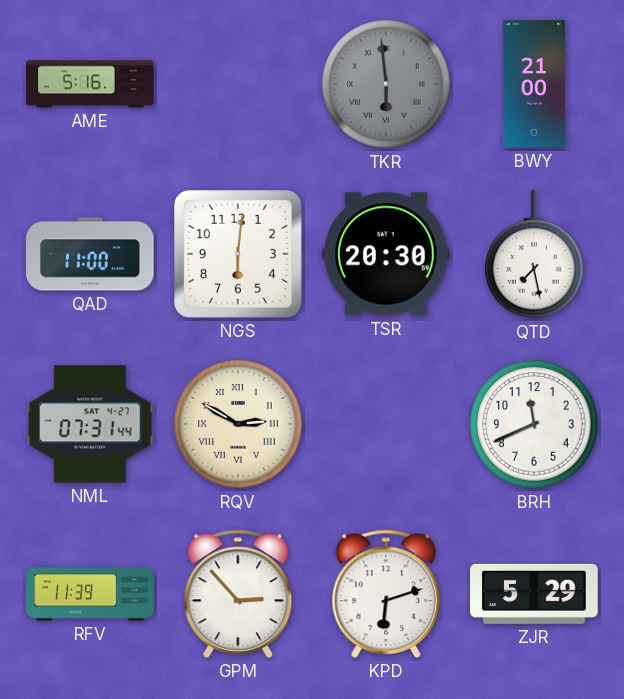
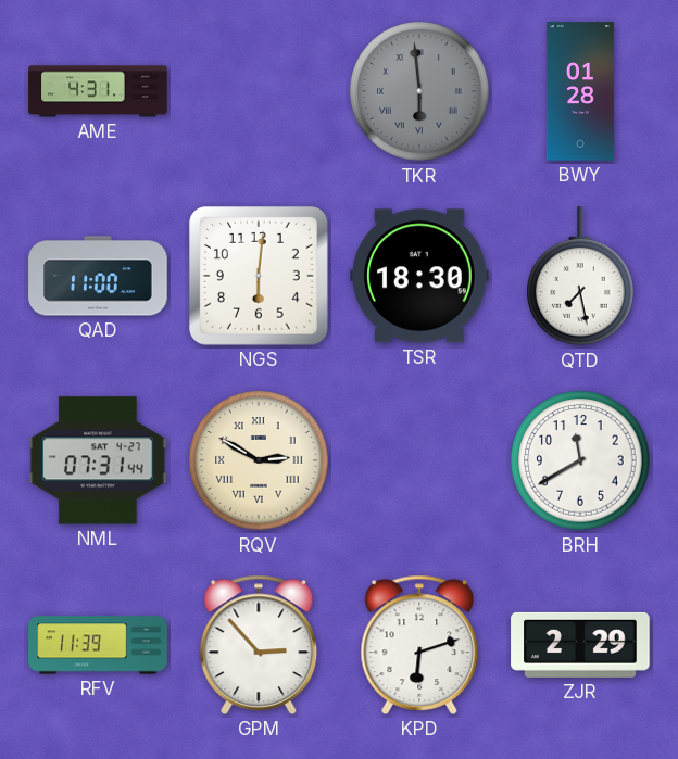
AME: 5:16 -> 4:31
BWY: 21:00 -> 01:28
TSR: 20:30 -> 18:30
BRH: 11:41 -> 11:40
ZJR: 5:29 -> 2:29
